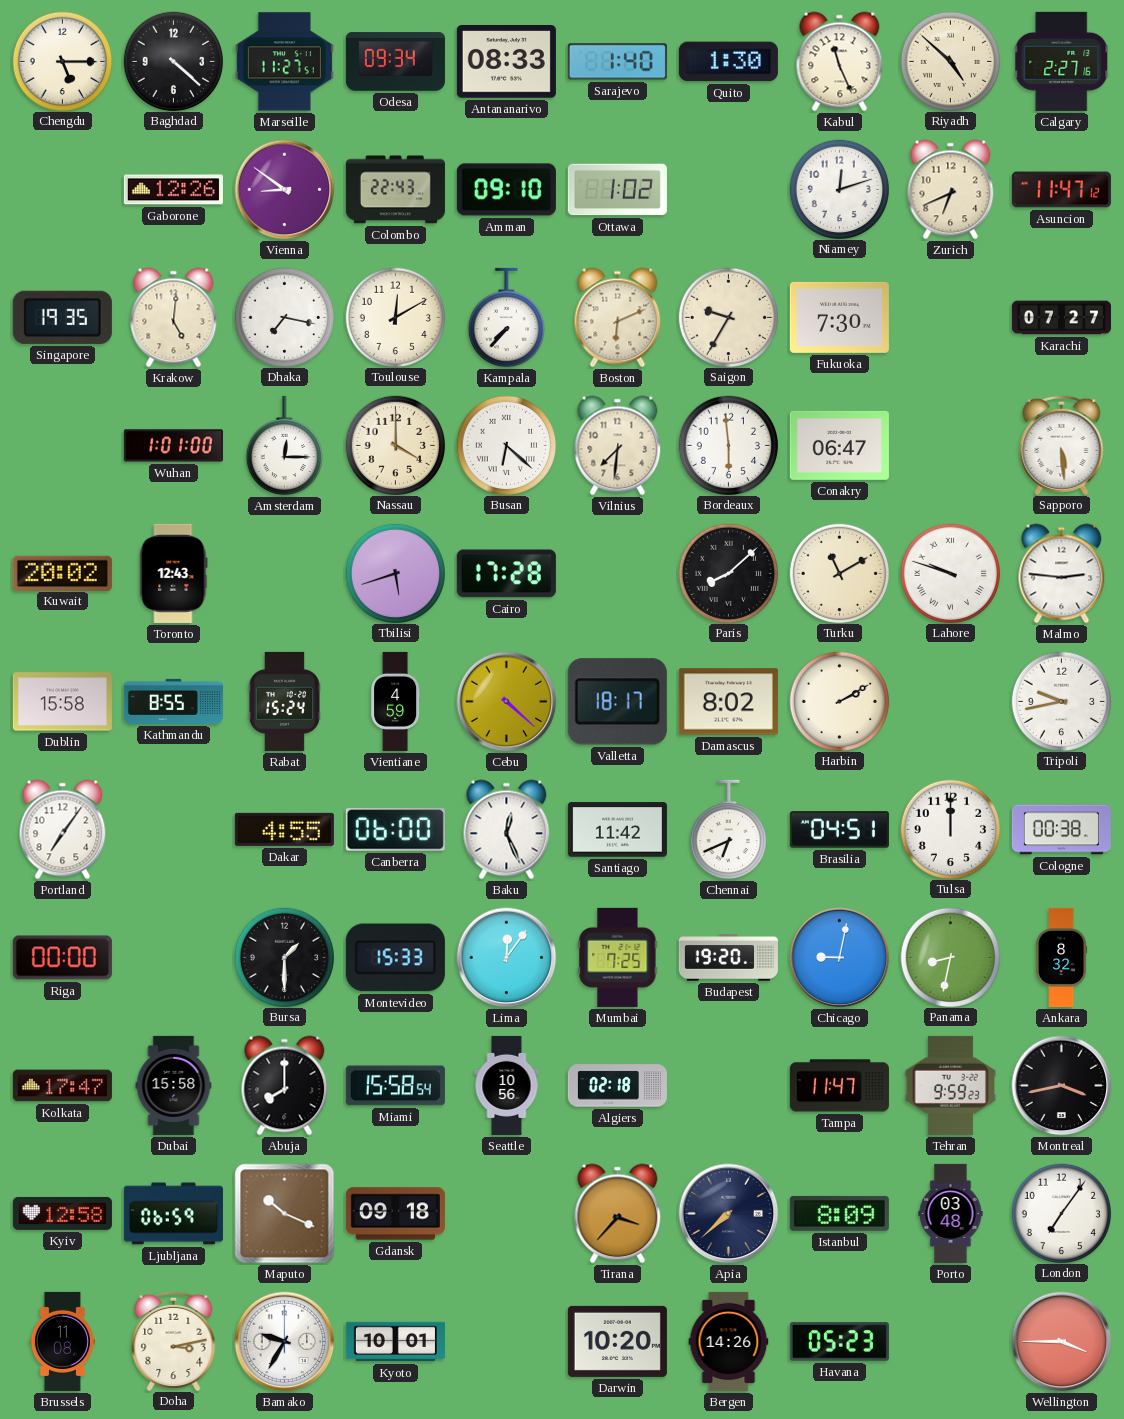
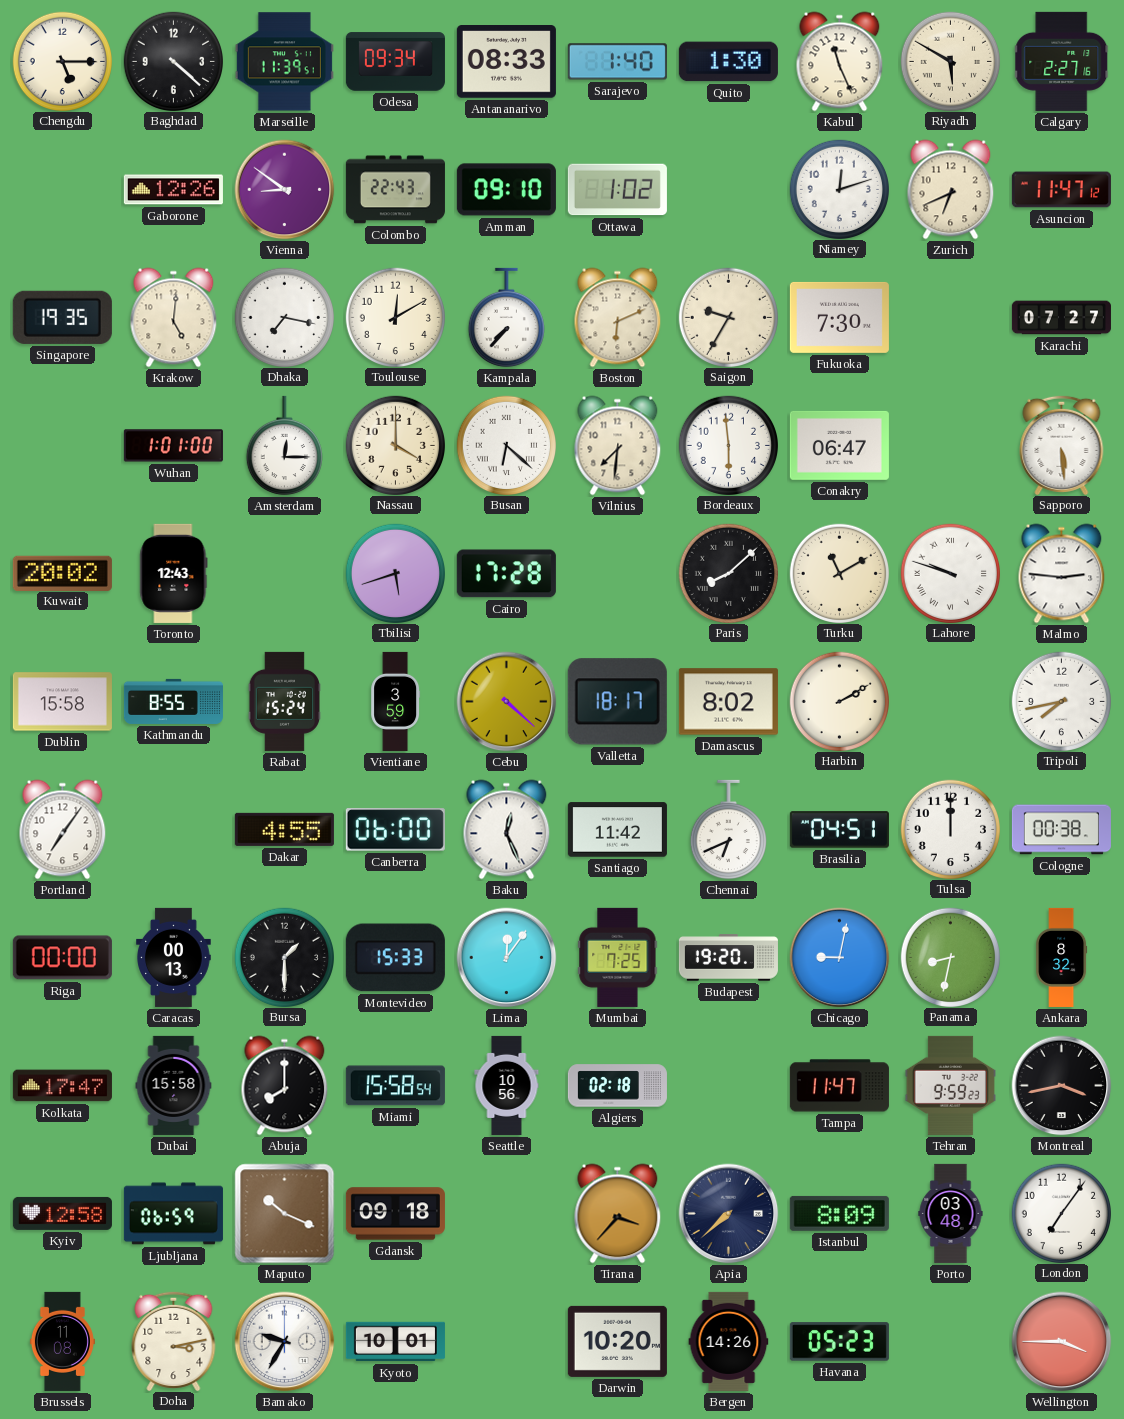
Marseille: 11:27 -> 11:39
Riyadh: 4:52 -> 5:50
Vientiane: 4:59 -> 3:59
Tripoli: 9:43 -> 7:43
Caracas: none -> 00:13
